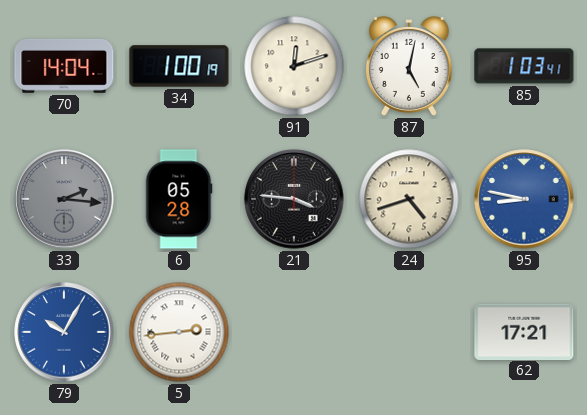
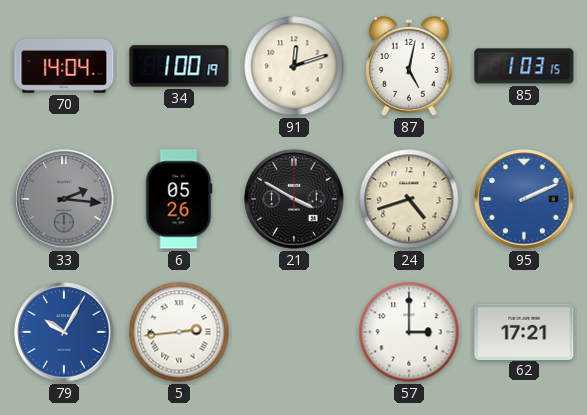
85: 1:03:41 -> 1:03:15
6: 05:28 -> 05:26
21: 3:46 -> 3:50
95: 8:47 -> 2:11
57: none -> 3:00
